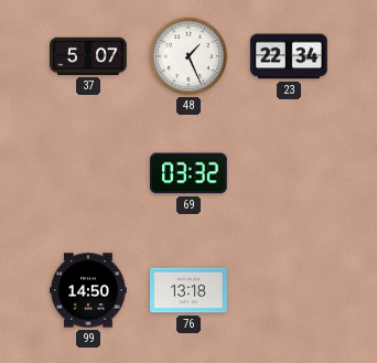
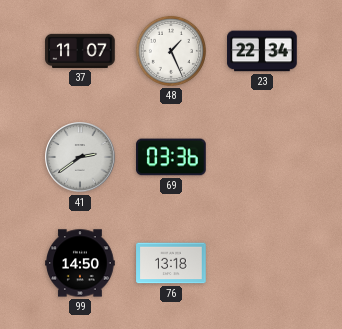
37: 5:07 -> 11:07
41: none -> 2:39
69: 03:32 -> 03:36
